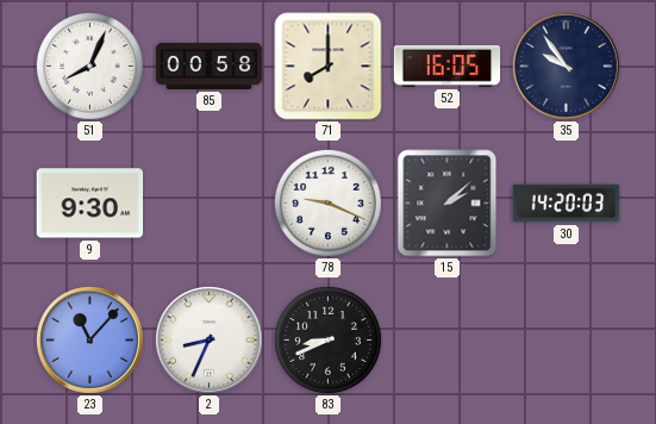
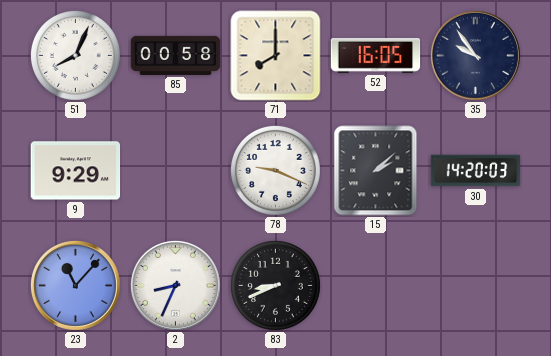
9: 9:30 -> 9:29
